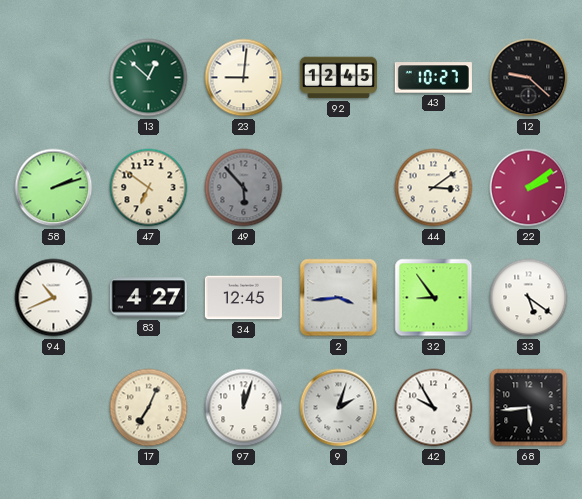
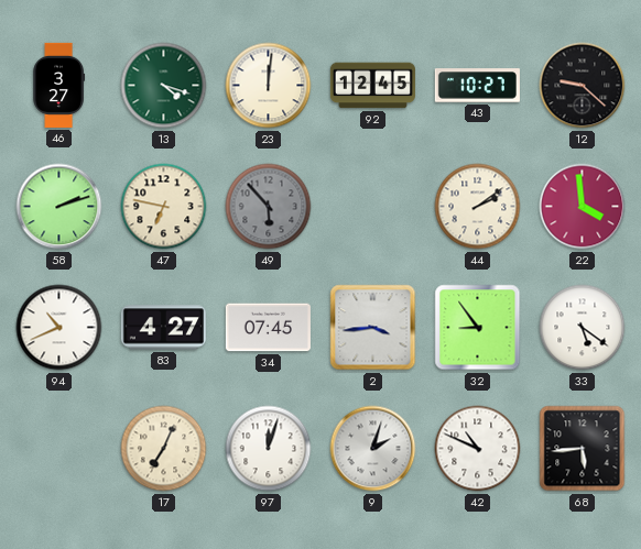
46: none -> 3:27
13: 12:52 -> 4:18
23: 9:01 -> 12:01
47: 6:51 -> 6:47
44: 3:09 -> 2:09
22: 2:09 -> 3:59
34: 12:45 -> 07:45
42: 9:55 -> 10:49
